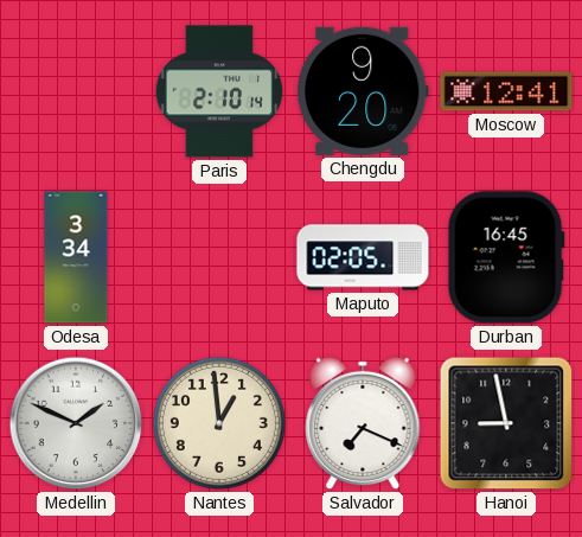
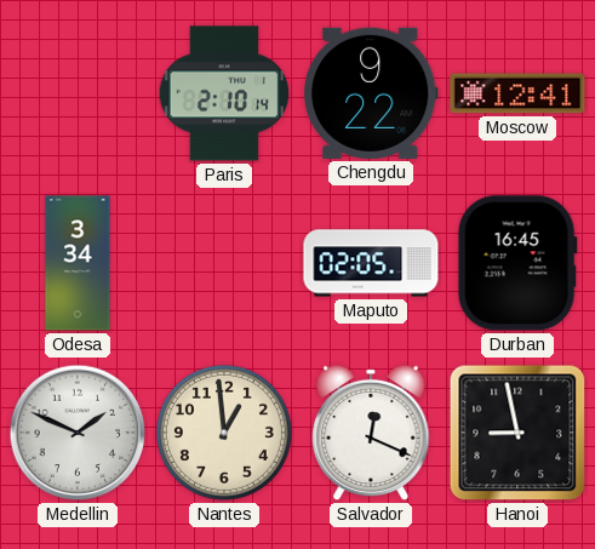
Chengdu: 9:20 -> 9:22
Salvador: 7:19 -> 12:19
